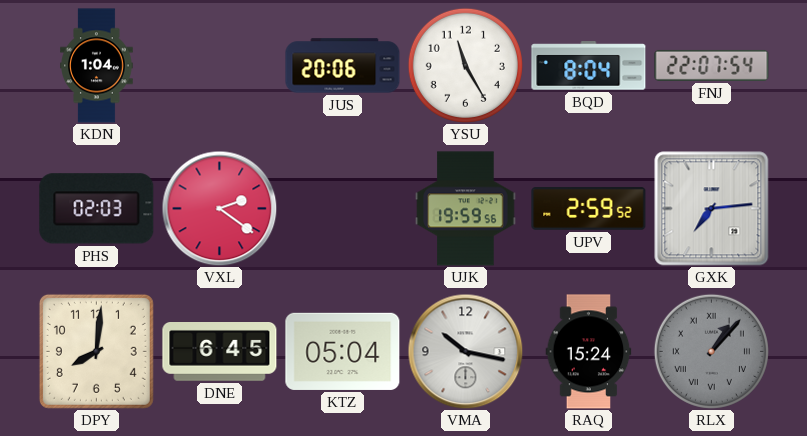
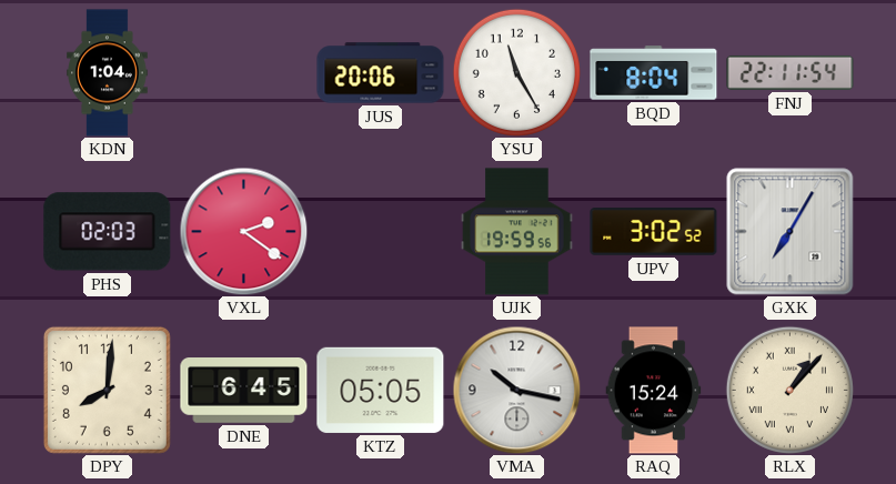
FNJ: 22:07 -> 22:11
UPV: 2:59 -> 3:02
GXK: 7:14 -> 7:05
KTZ: 05:04 -> 05:05
RLX dial: grey -> cream
